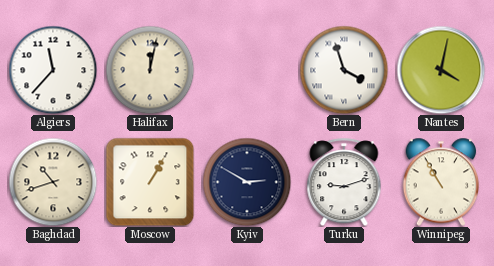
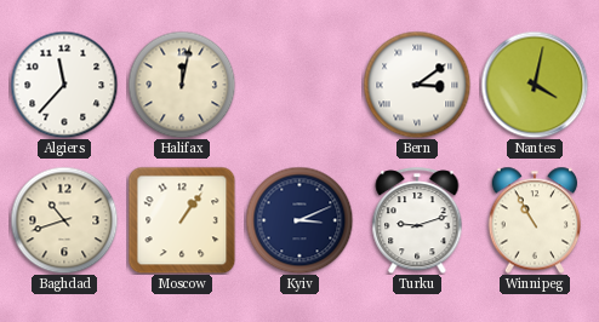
Bern: 3:57 -> 3:09
Moscow: 1:05 -> 1:06
Kyiv: 2:50 -> 3:11
